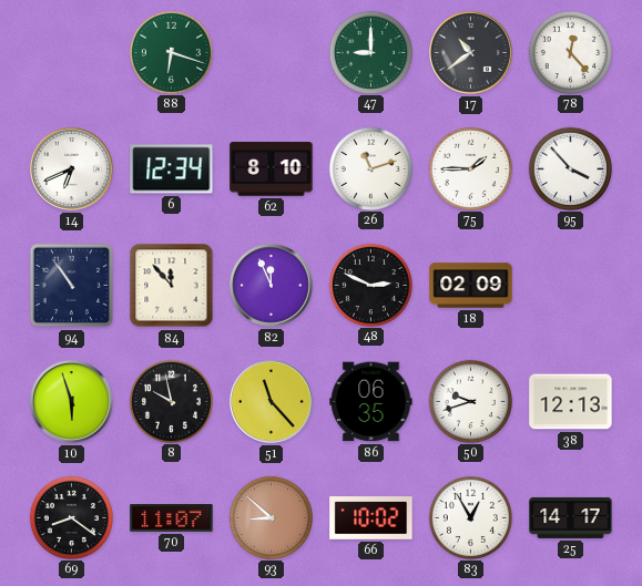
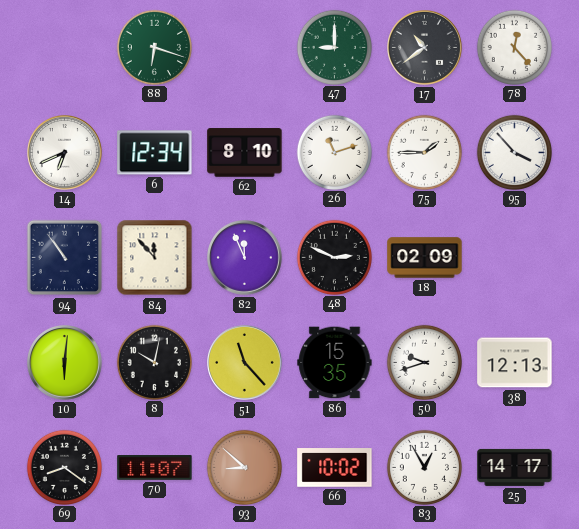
10: 5:57 -> 6:01
8: 9:58 -> 10:02
86: 06:35 -> 15:35
